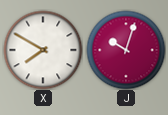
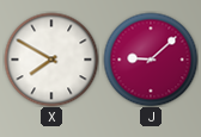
J: 10:03 -> 9:08
